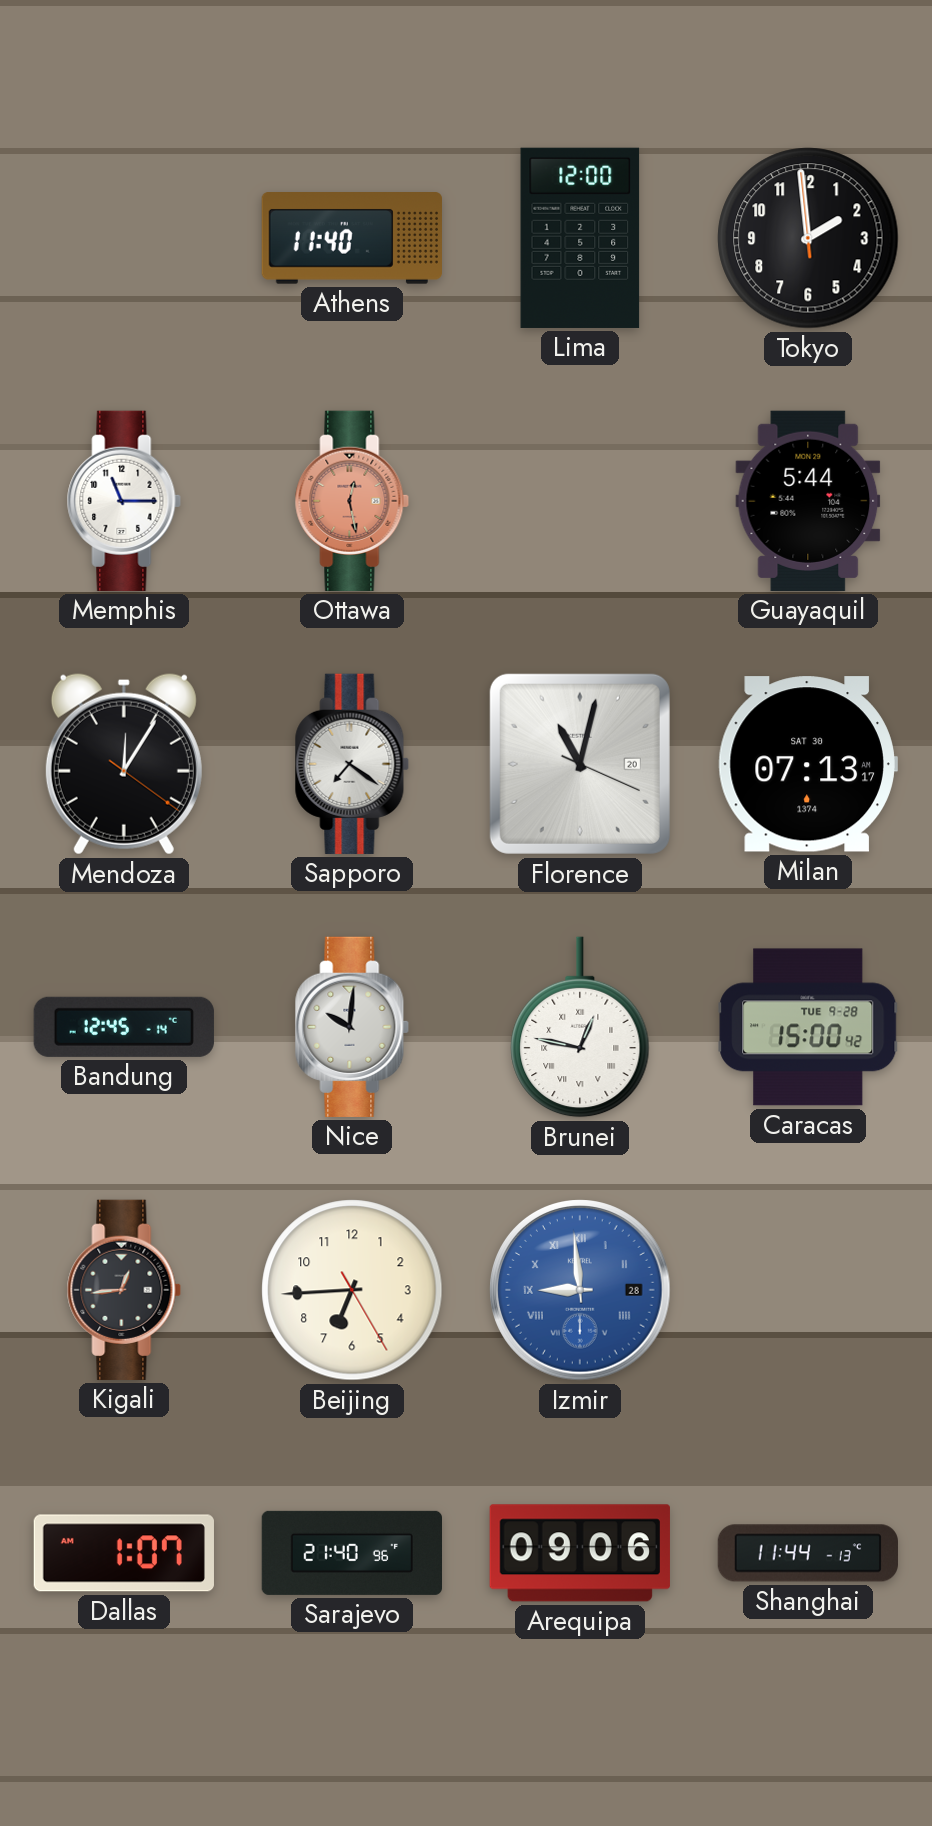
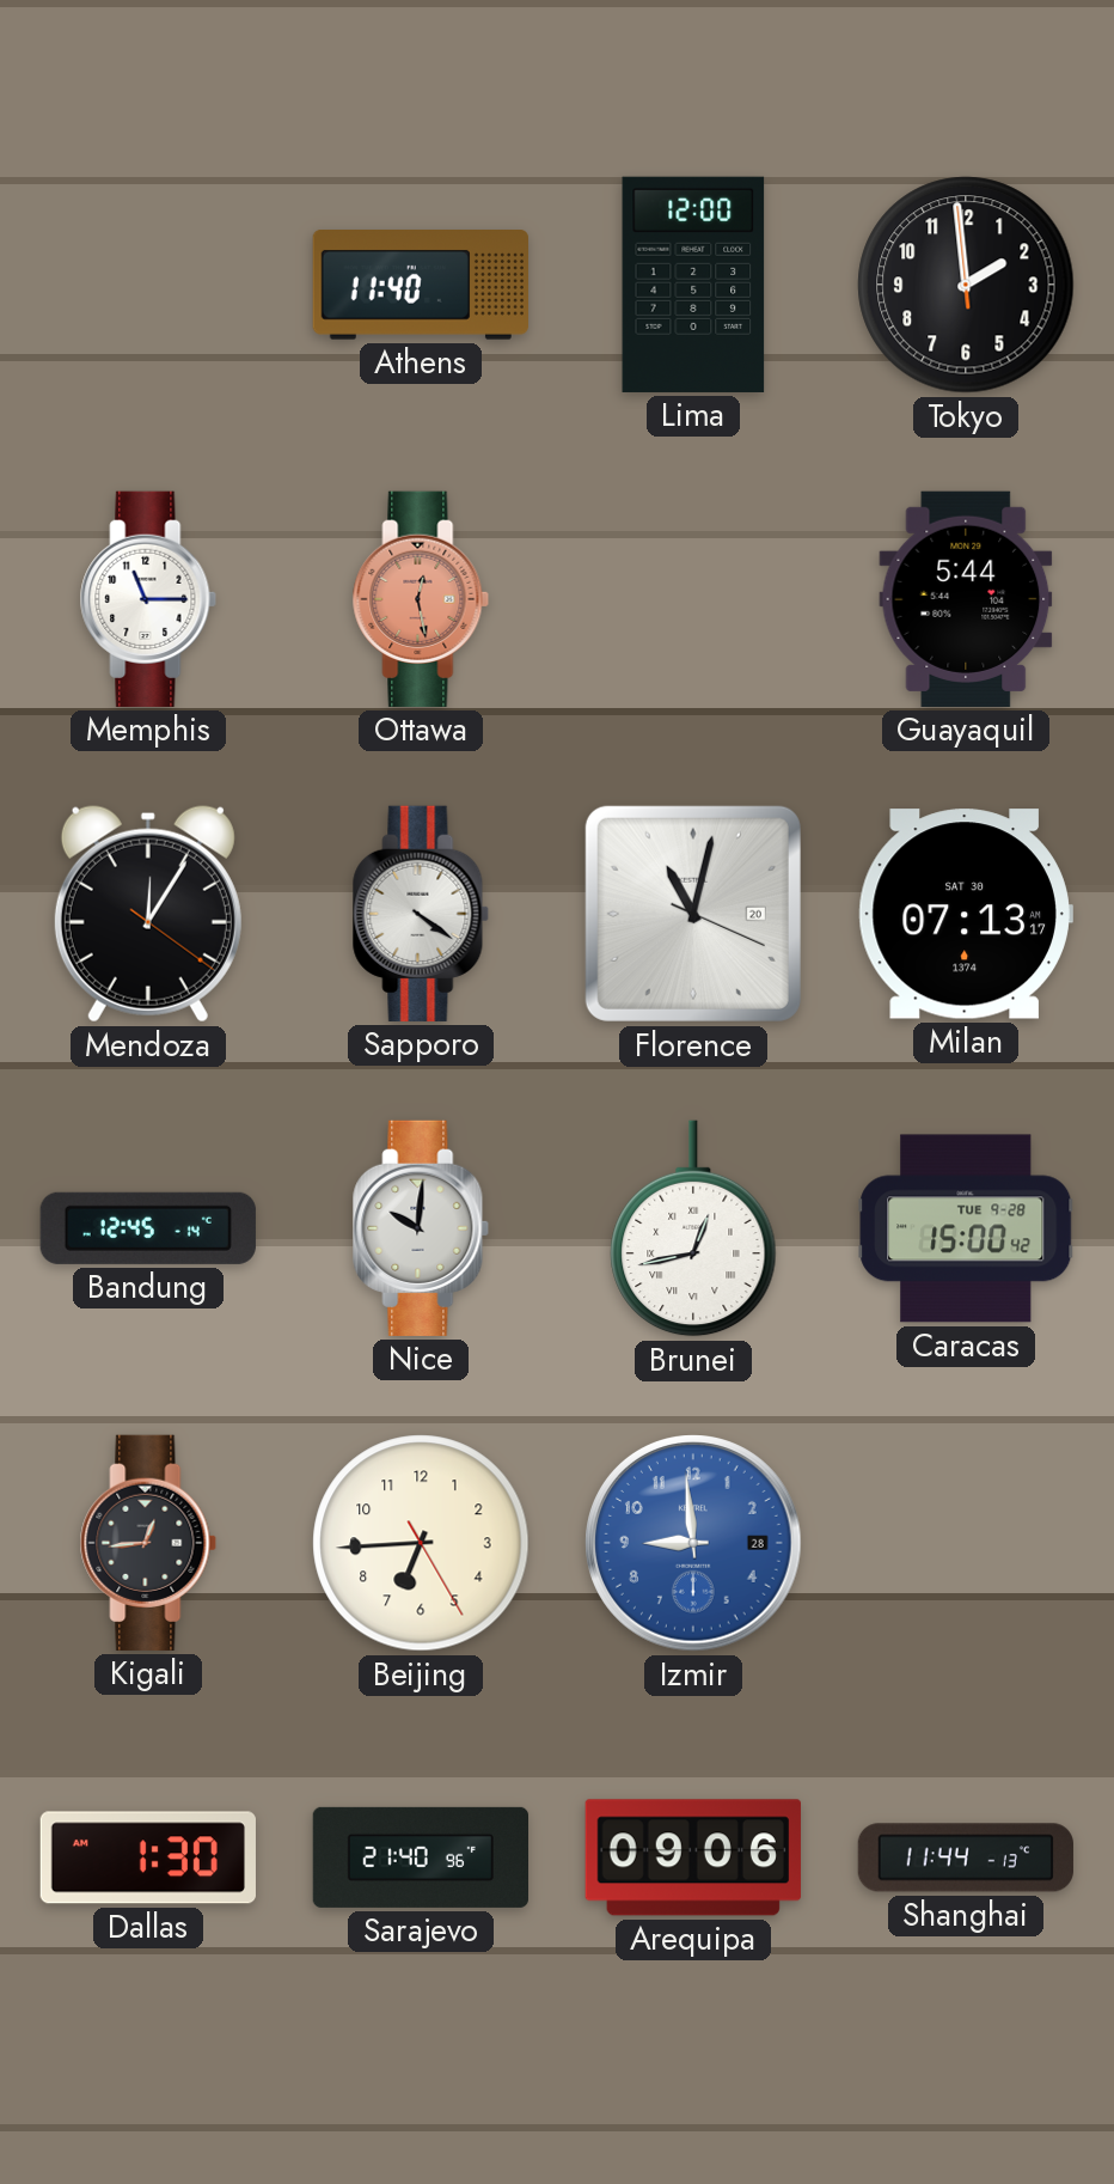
Sapporo: 7:21 -> 4:21
Brunei: 12:47 -> 12:43
Izmir numerals: Roman -> Arabic
Dallas: 1:07 -> 1:30
